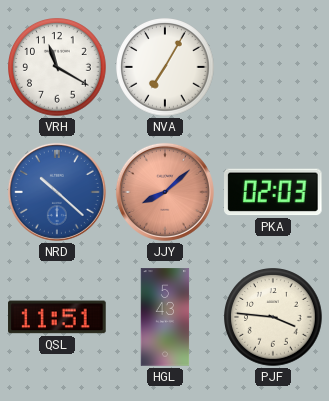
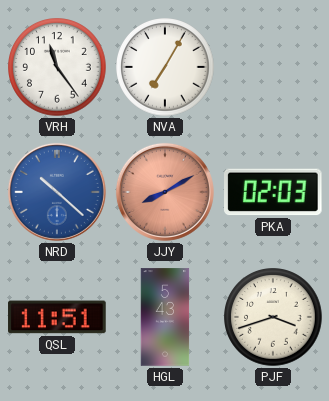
VRH: 11:20 -> 11:24
JJY: 8:08 -> 8:10
PJF: 3:46 -> 3:42
